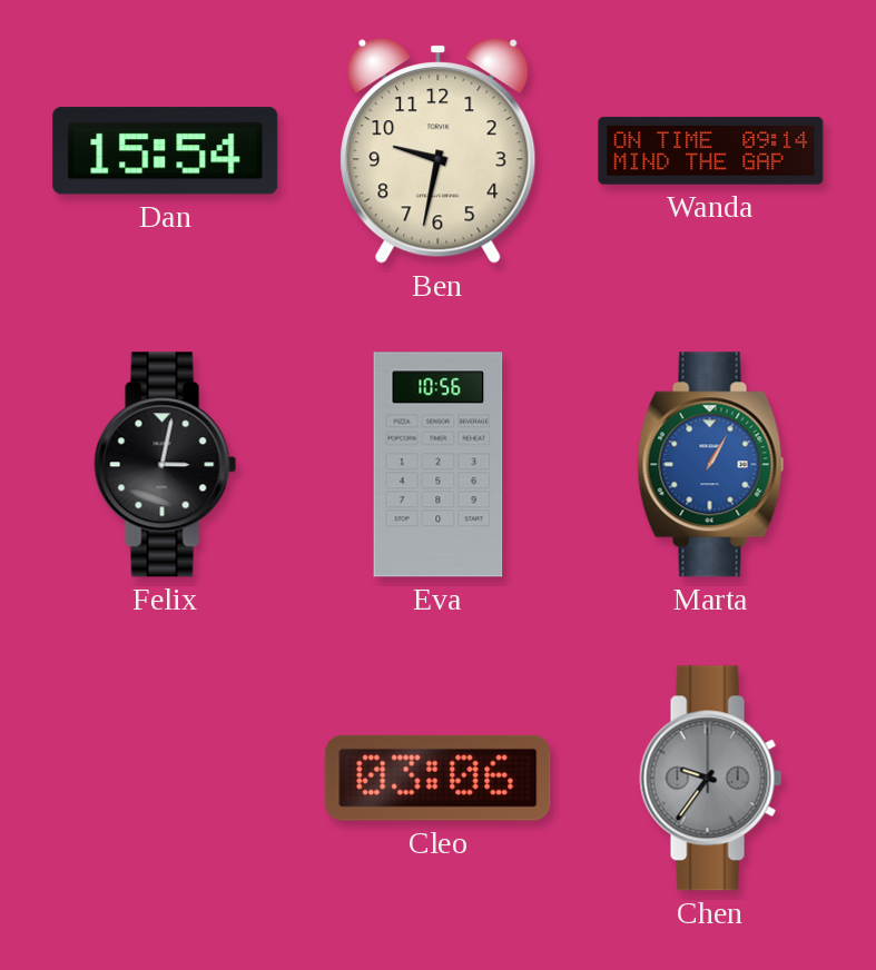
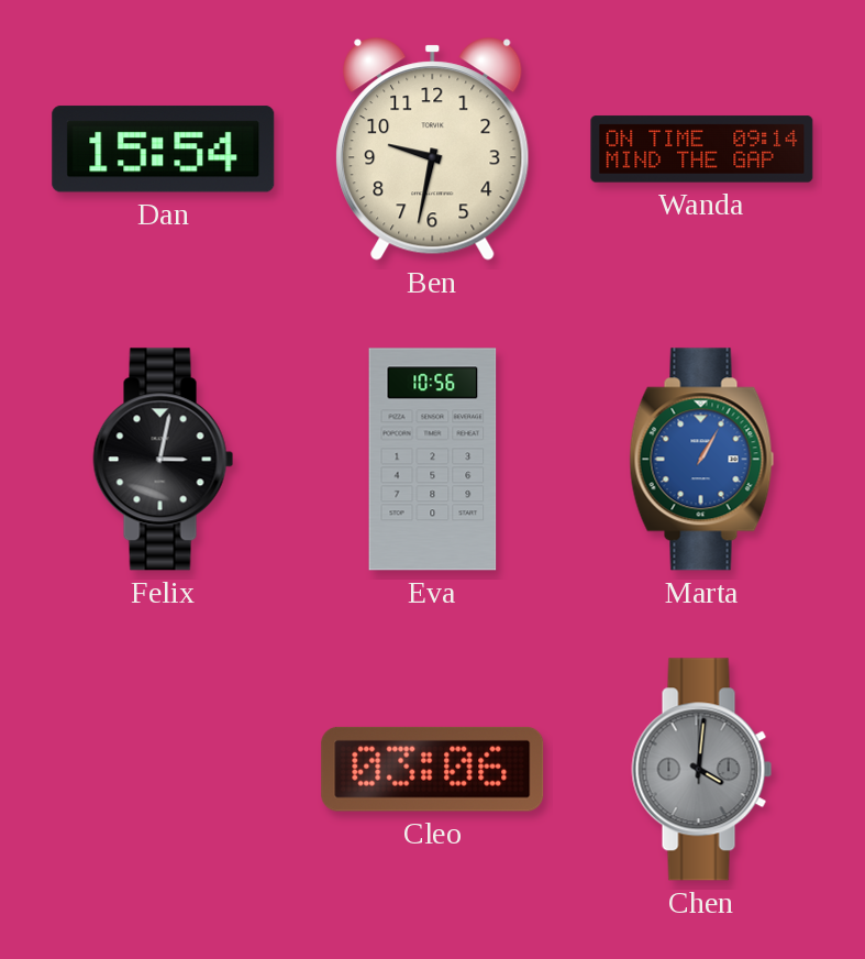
Chen: 9:36 -> 4:01
